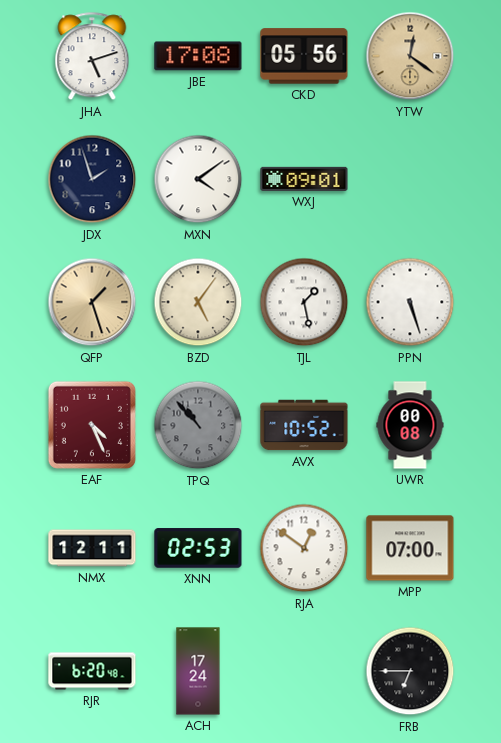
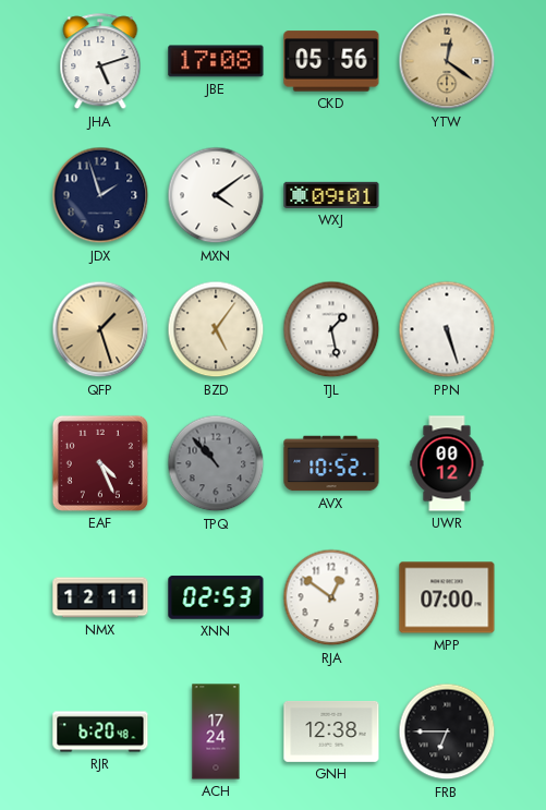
UWR: 00:08 -> 00:12
GNH: none -> 12:38
